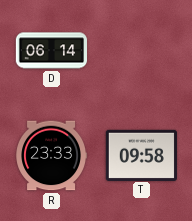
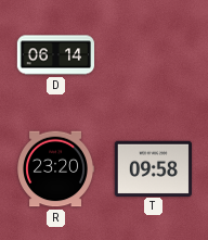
R: 23:33 -> 23:20
